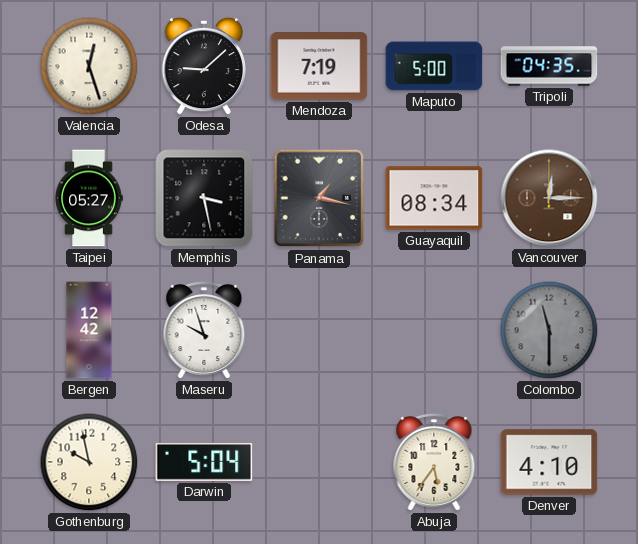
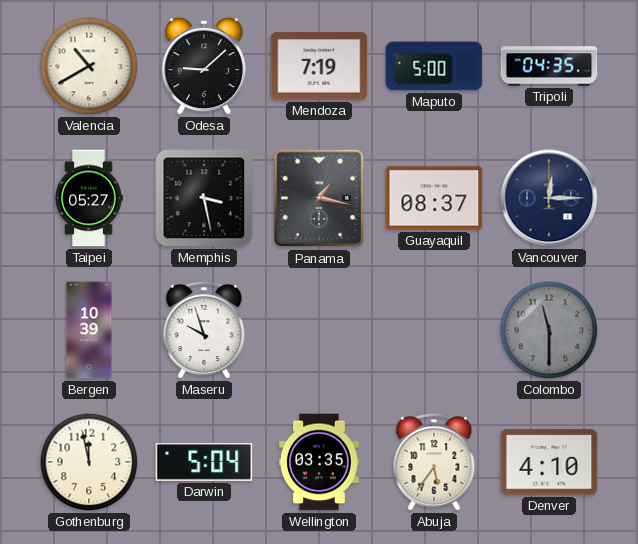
Valencia: 12:27 -> 10:40
Guayaquil: 08:34 -> 08:37
Vancouver dial: brown -> navy
Bergen: 12:42 -> 10:39
Gothenburg: 9:58 -> 11:58
Wellington: none -> 03:35
